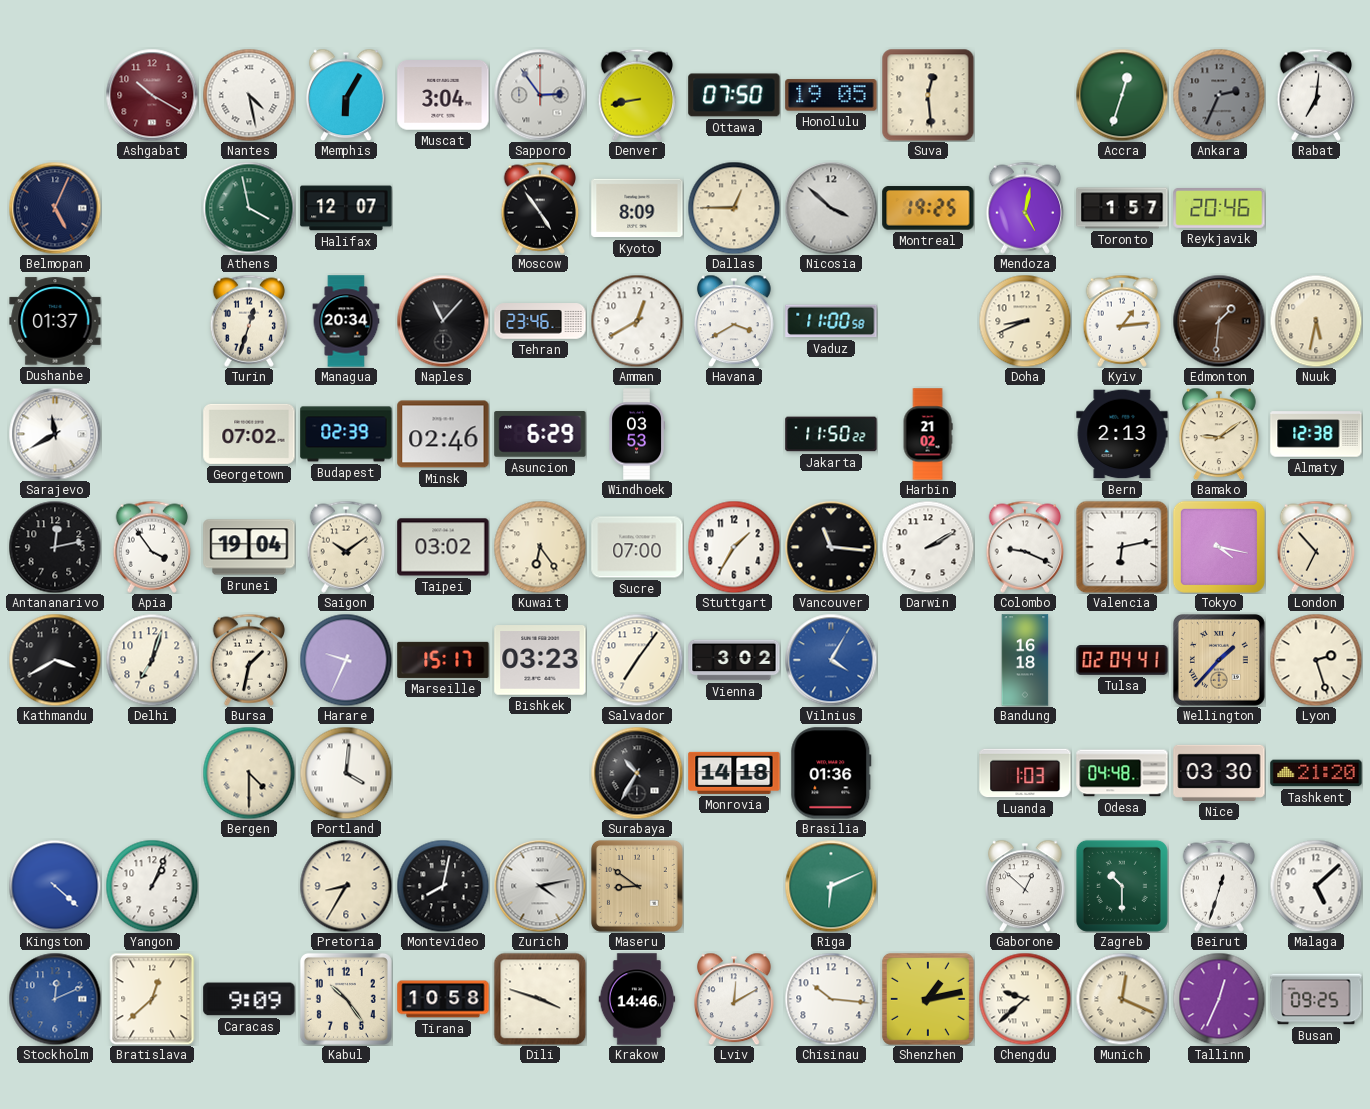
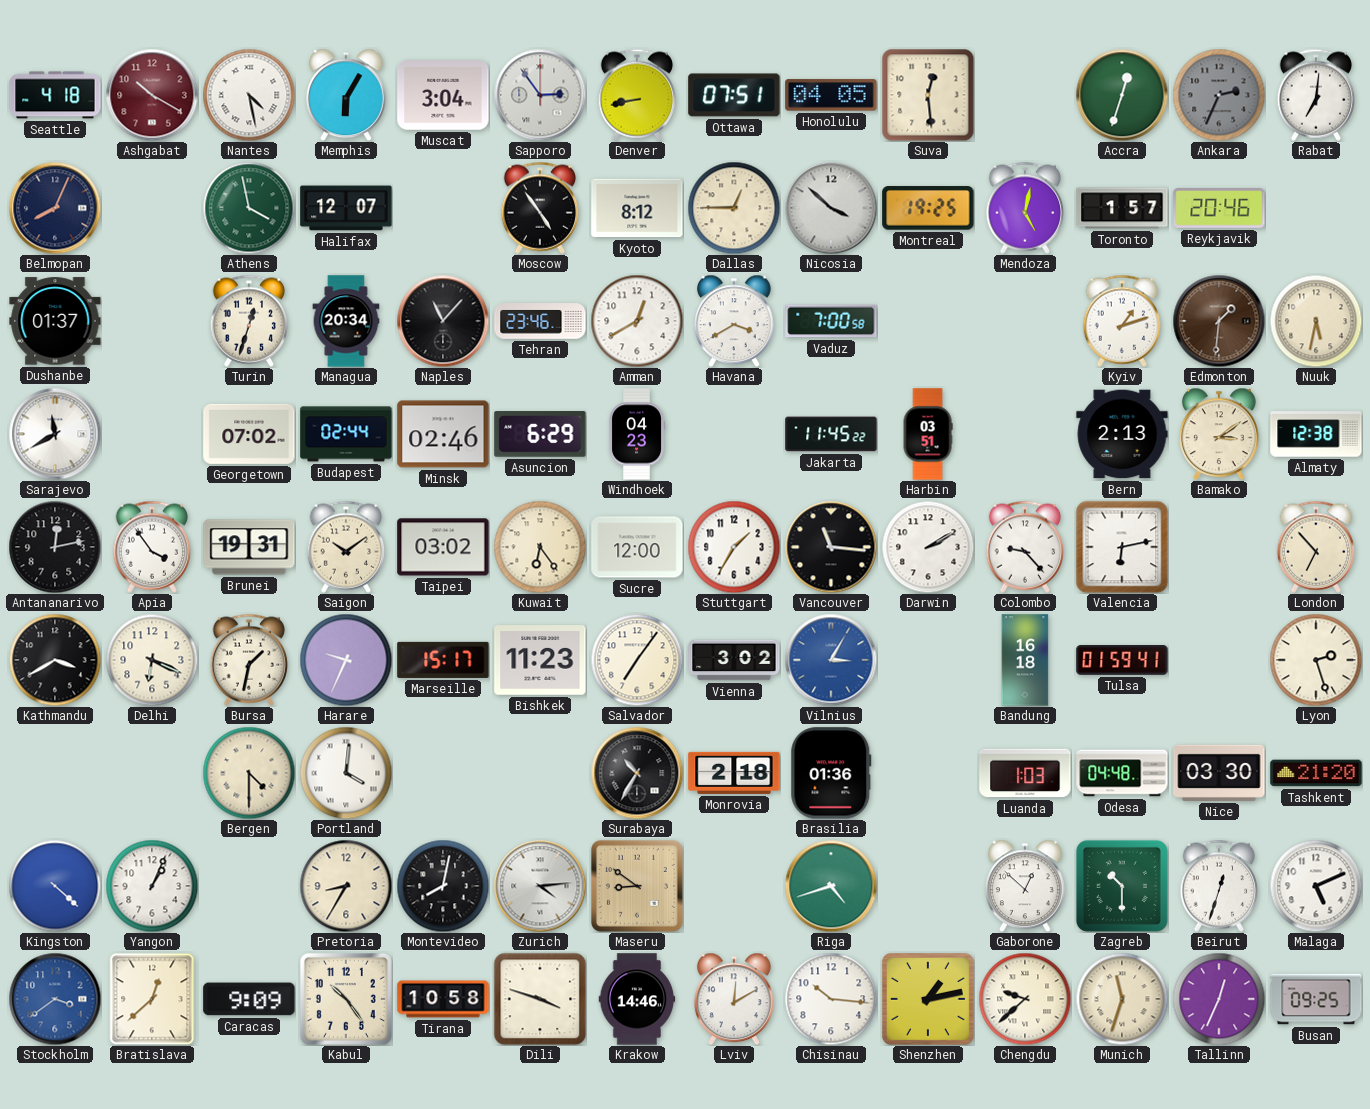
Seattle: none -> 4:18
Ottawa: 07:50 -> 07:51
Honolulu: 19:05 -> 04:05
Belmopan: 5:04 -> 8:04
Kyoto: 8:09 -> 8:12
Vaduz: 11:00 -> 7:00
Doha: 8:41 -> none
Kyiv: 1:14 -> 1:12
Budapest: 02:39 -> 02:44
Windhoek: 03:53 -> 04:23
Jakarta: 11:50 -> 11:45
Harbin: 21:02 -> 03:51
Bamako: 9:09 -> 3:09
Brunei: 19:04 -> 19:31
Sucre: 07:00 -> 12:00
Colombo: 9:19 -> 9:23
Tokyo: 4:17 -> none
Delhi: 7:03 -> 6:19
Bishkek: 03:23 -> 11:23
Vilnius: 4:05 -> 3:05
Tulsa: 02:04 -> 01:59
Wellington: 1:37 -> none
Monrovia: 14:18 -> 2:18
Zurich: 4:13 -> 4:14
Riga: 6:11 -> 4:42
Malaga: 5:08 -> 5:11
Stockholm: 12:11 -> 3:39
Munich: 12:19 -> 11:33
